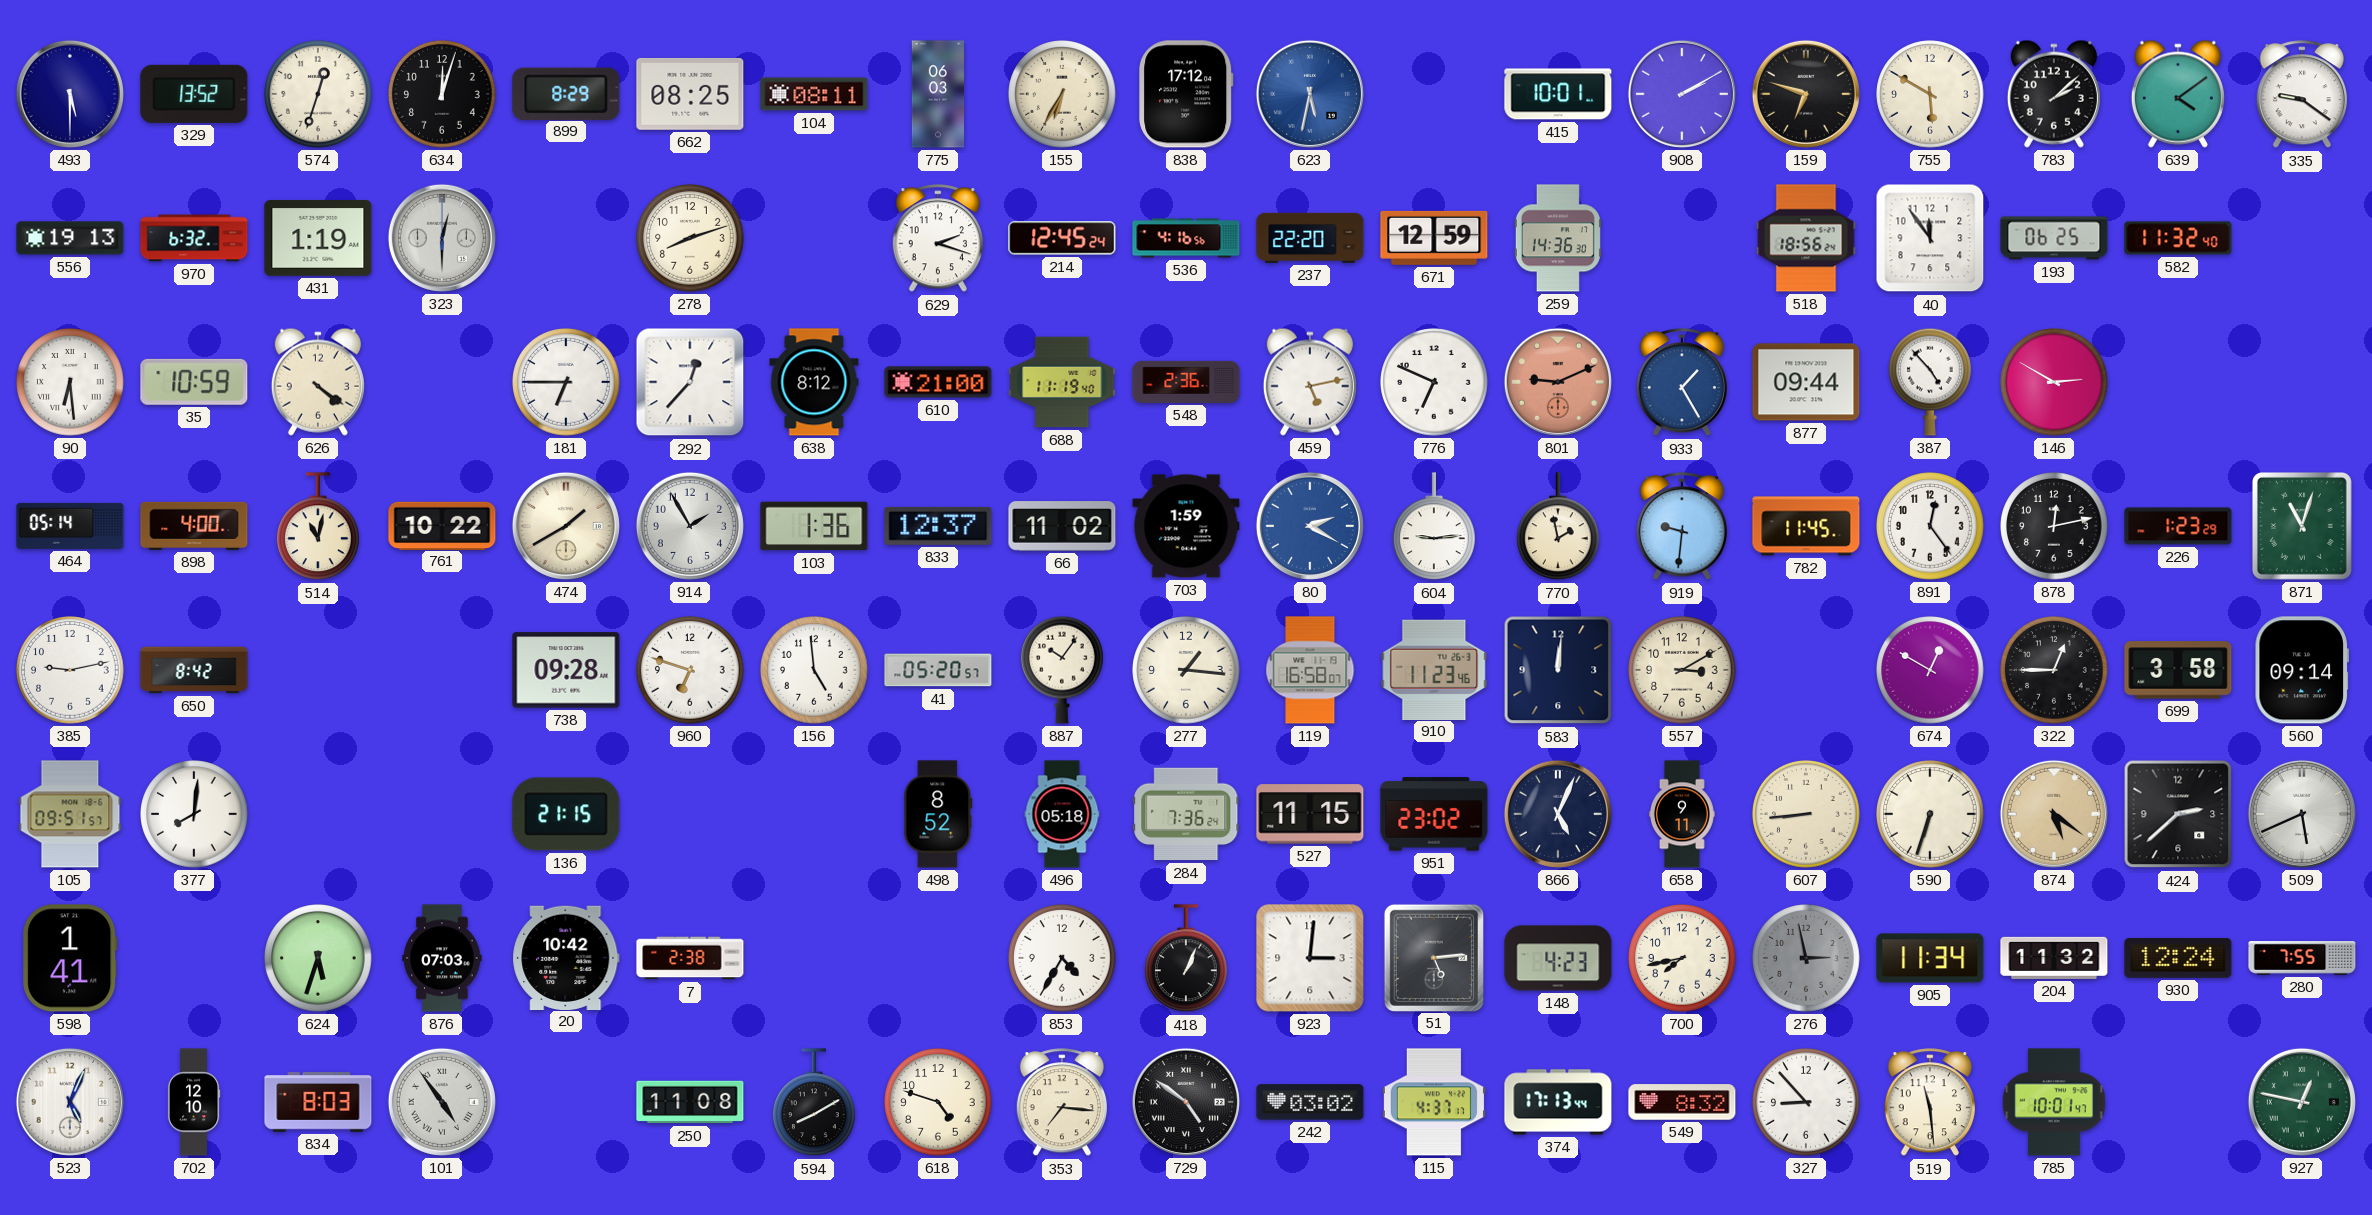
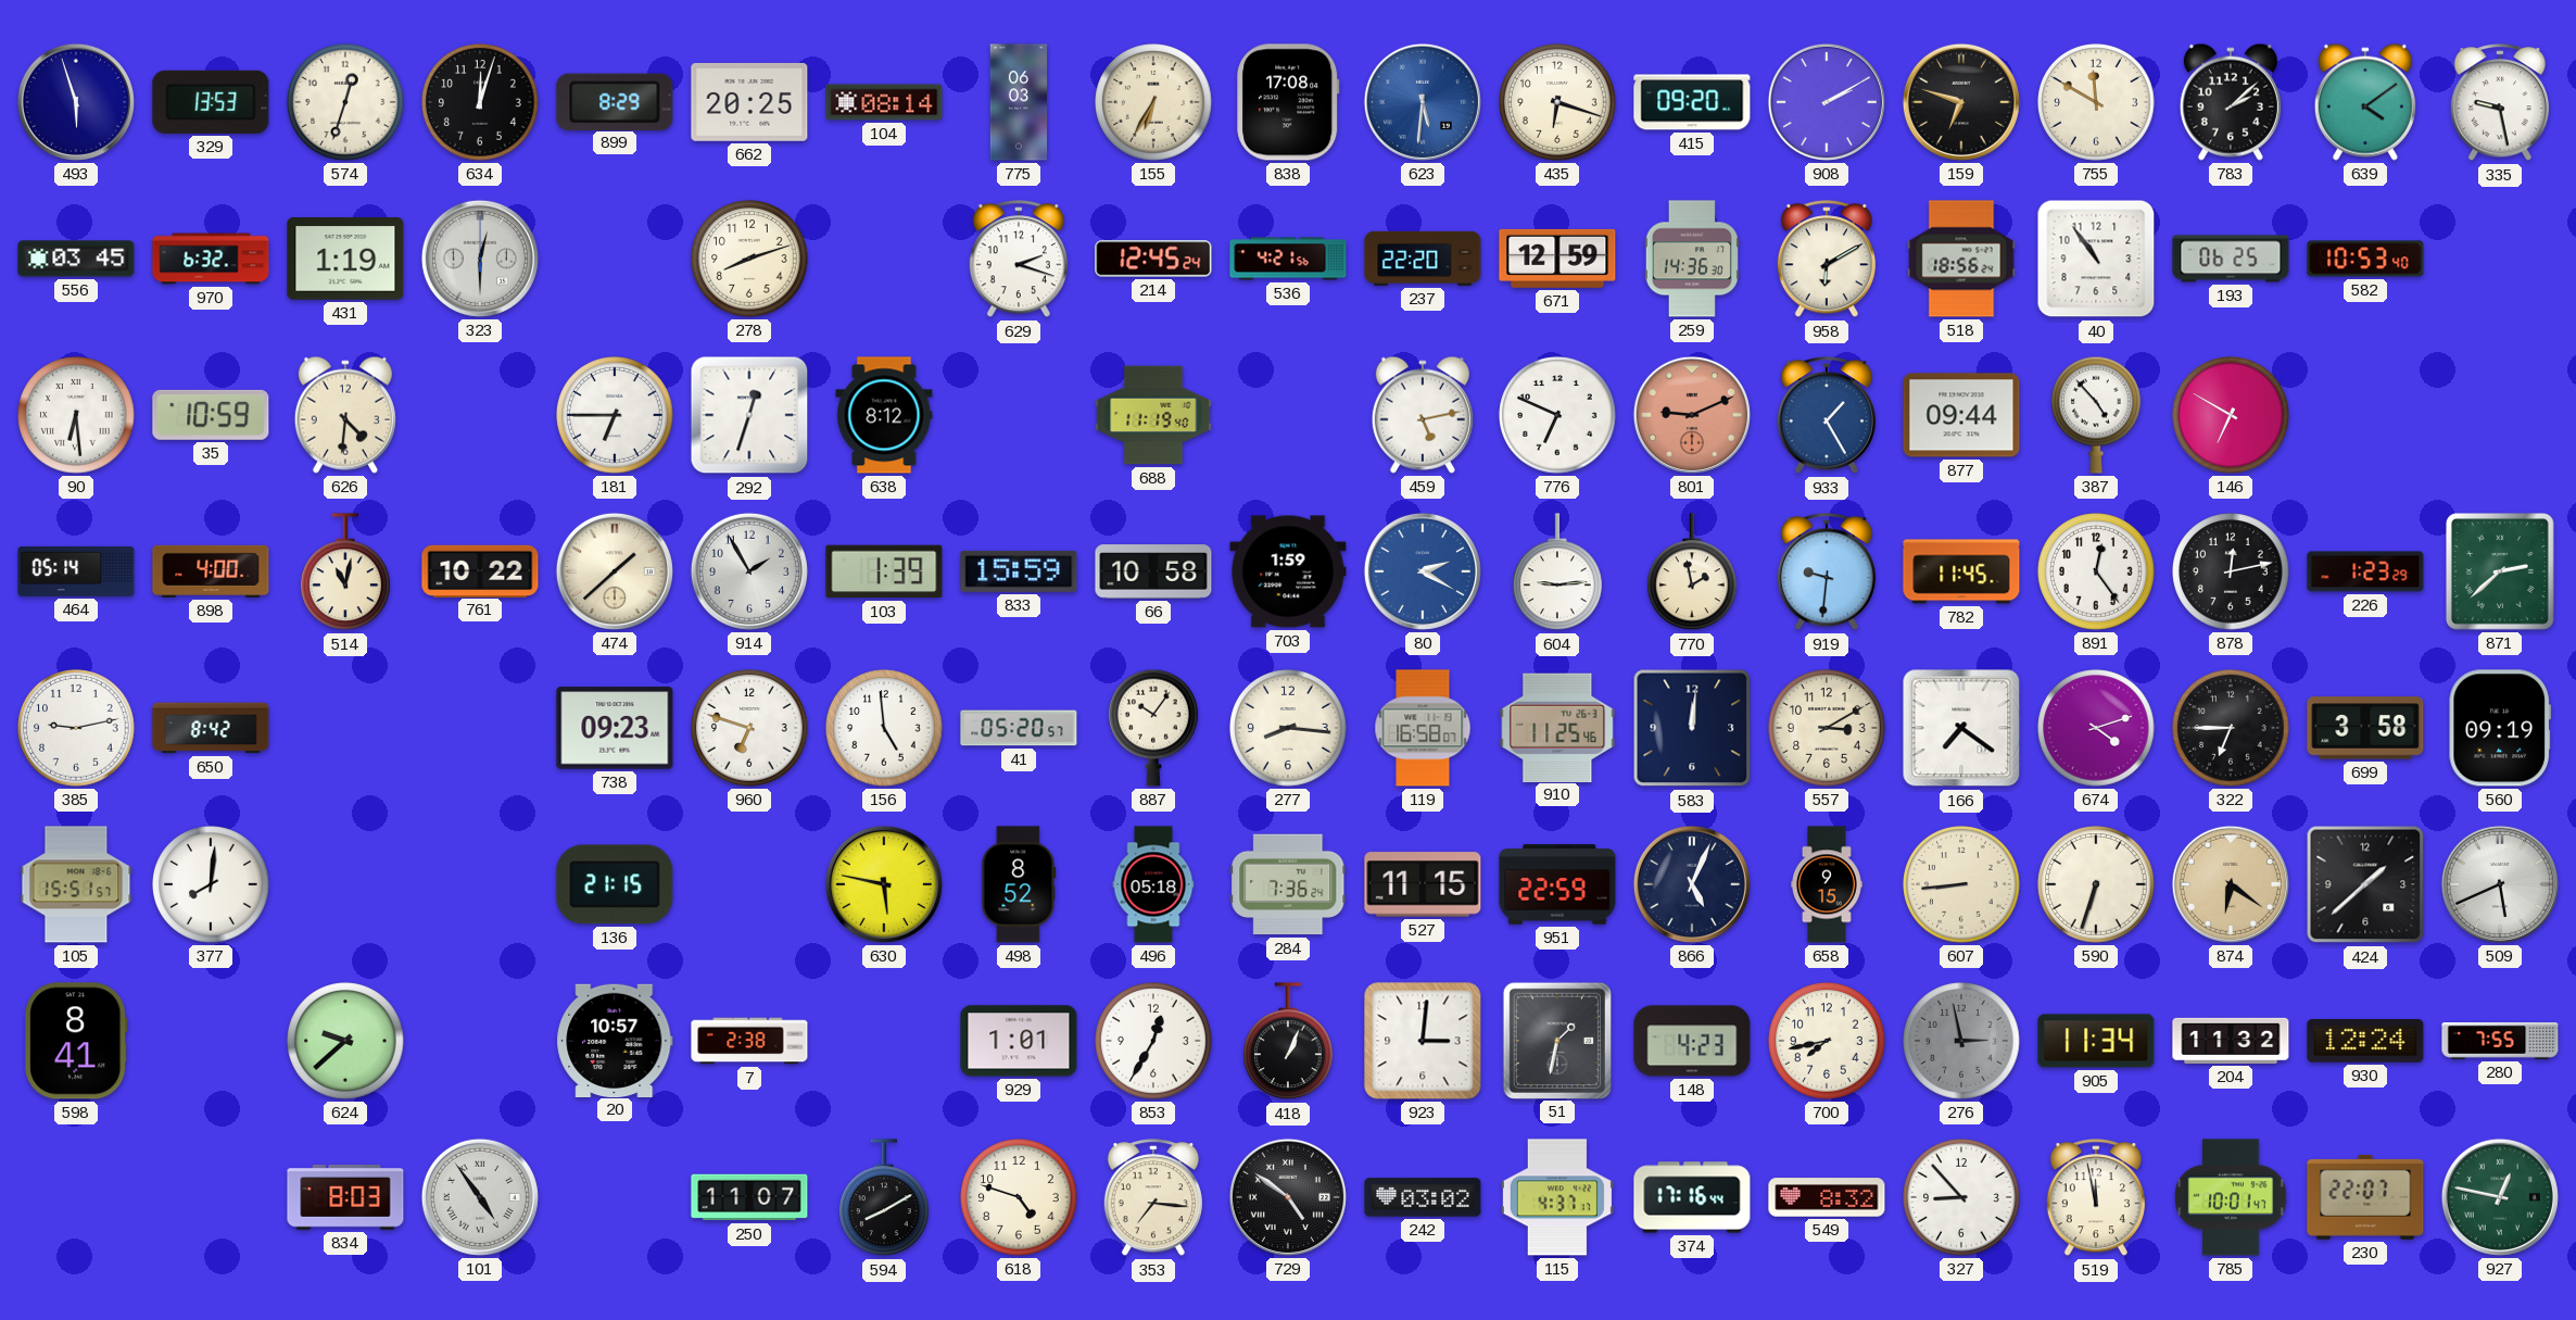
493: 5:30 -> 5:57
329: 13:52 -> 13:53
662: 08:25 -> 20:25
104: 08:11 -> 08:14
838: 17:12 -> 17:08
623: 5:32 -> 5:31
435: none -> 6:18
415: 10:01 -> 09:20
755: 5:50 -> 11:50
335: 9:21 -> 9:28
556: 19:13 -> 03:45
536: 4:16 -> 4:21
958: none -> 6:10
40: 11:54 -> 10:54
582: 11:32 -> 10:53
626: 4:21 -> 4:31
292: 12:37 -> 12:33
610: 21:00 -> none
548: 2:36 -> none
146: 2:50 -> 6:50
474: 1:40 -> 1:38
103: 1:36 -> 1:39
833: 12:37 -> 15:59
66: 11:02 -> 10:58
871: 11:03 -> 2:38
738: 09:28 -> 09:23
277: 1:16 -> 8:16
910: 11:23 -> 11:25
166: none -> 7:21
674: 12:50 -> 4:12
322: 12:45 -> 6:45
560: 09:14 -> 09:19
105: 09:51 -> 15:51
630: none -> 5:47
951: 23:02 -> 22:59
658: 9:11 -> 9:15
874: 5:21 -> 6:21
424: 2:38 -> 1:38
598: 1:41 -> 8:41
624: 5:33 -> 9:38
876: 07:03 -> none
20: 10:42 -> 10:57
929: none -> 1:01
853: 4:35 -> 12:35
51: 5:14 -> 1:32
523: 5:04 -> none
702: 12:10 -> none
250: 11:08 -> 11:07
374: 17:13 -> 17:16
519: 11:29 -> 11:58
230: none -> 22:07
